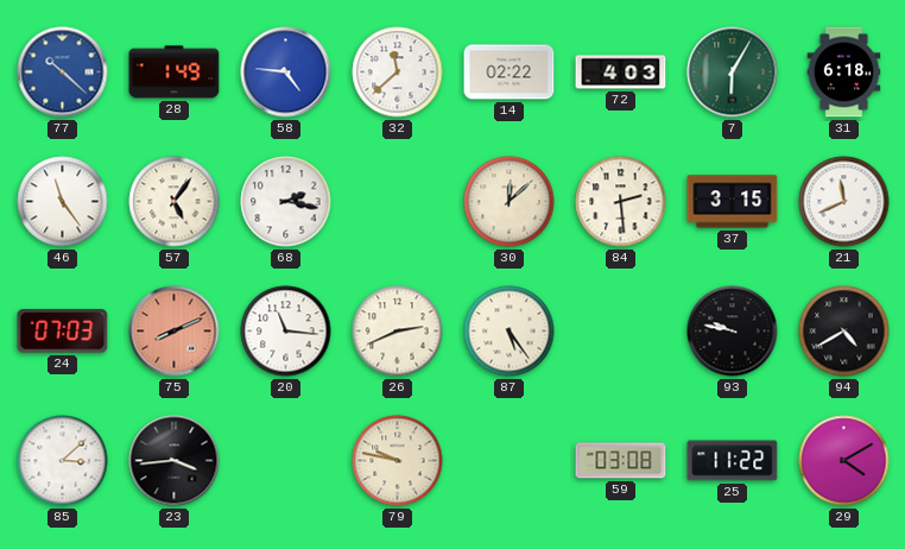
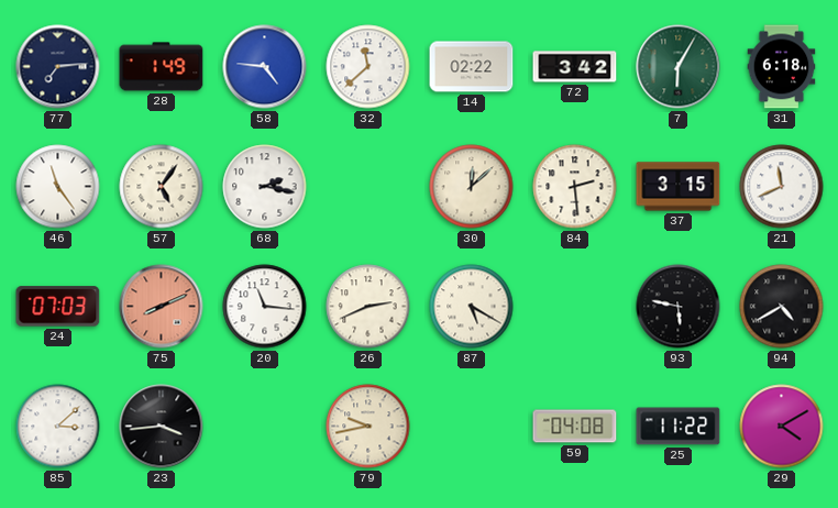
77: 10:22 -> 7:14
77 dial: blue -> navy
72: 4:03 -> 3:42
87: 5:24 -> 5:20
93: 9:47 -> 5:47
79: 9:47 -> 9:43
59: 03:08 -> 04:08
